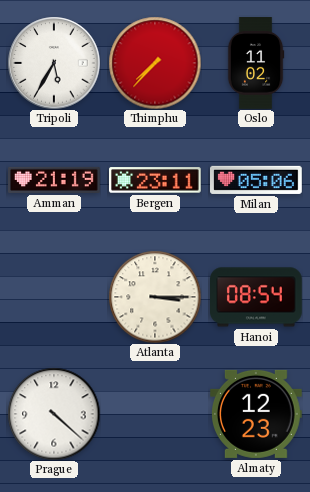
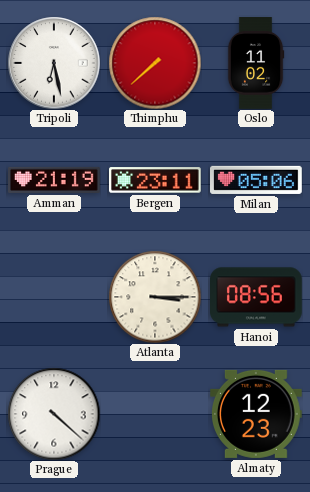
Tripoli: 5:35 -> 6:28
Thimphu: 7:37 -> 7:38
Hanoi: 08:54 -> 08:56
